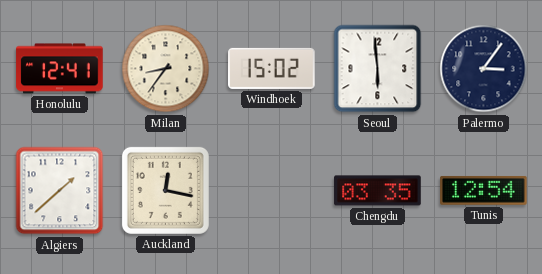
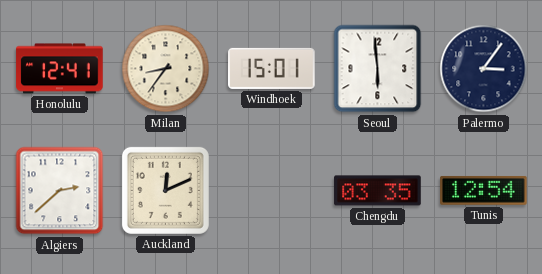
Windhoek: 15:02 -> 15:01
Algiers: 1:38 -> 2:38
Auckland: 12:17 -> 12:11
